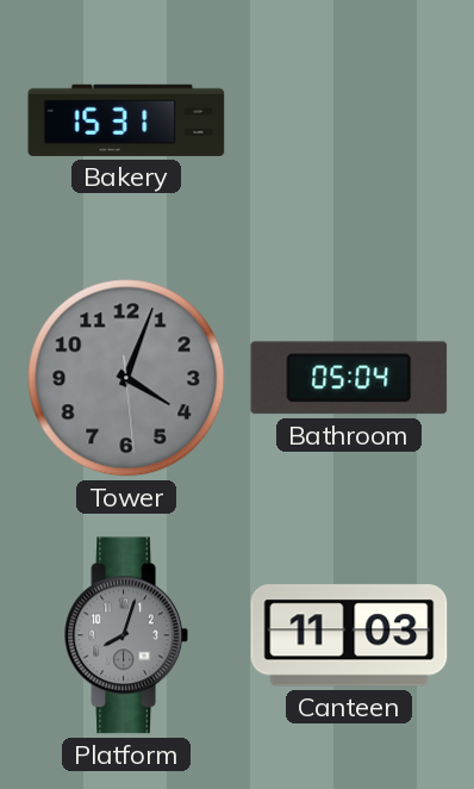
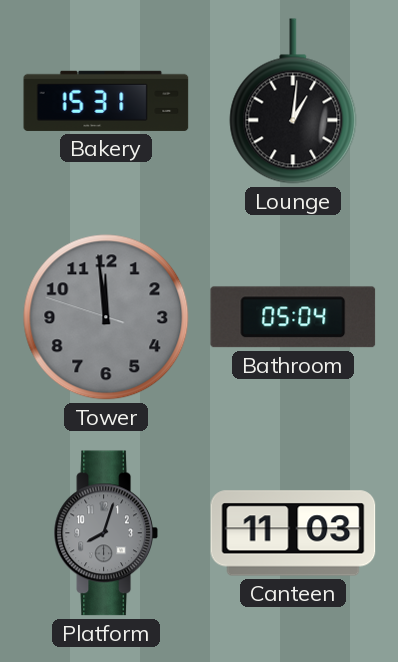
Lounge: none -> 1:01
Tower: 4:03 -> 11:58
